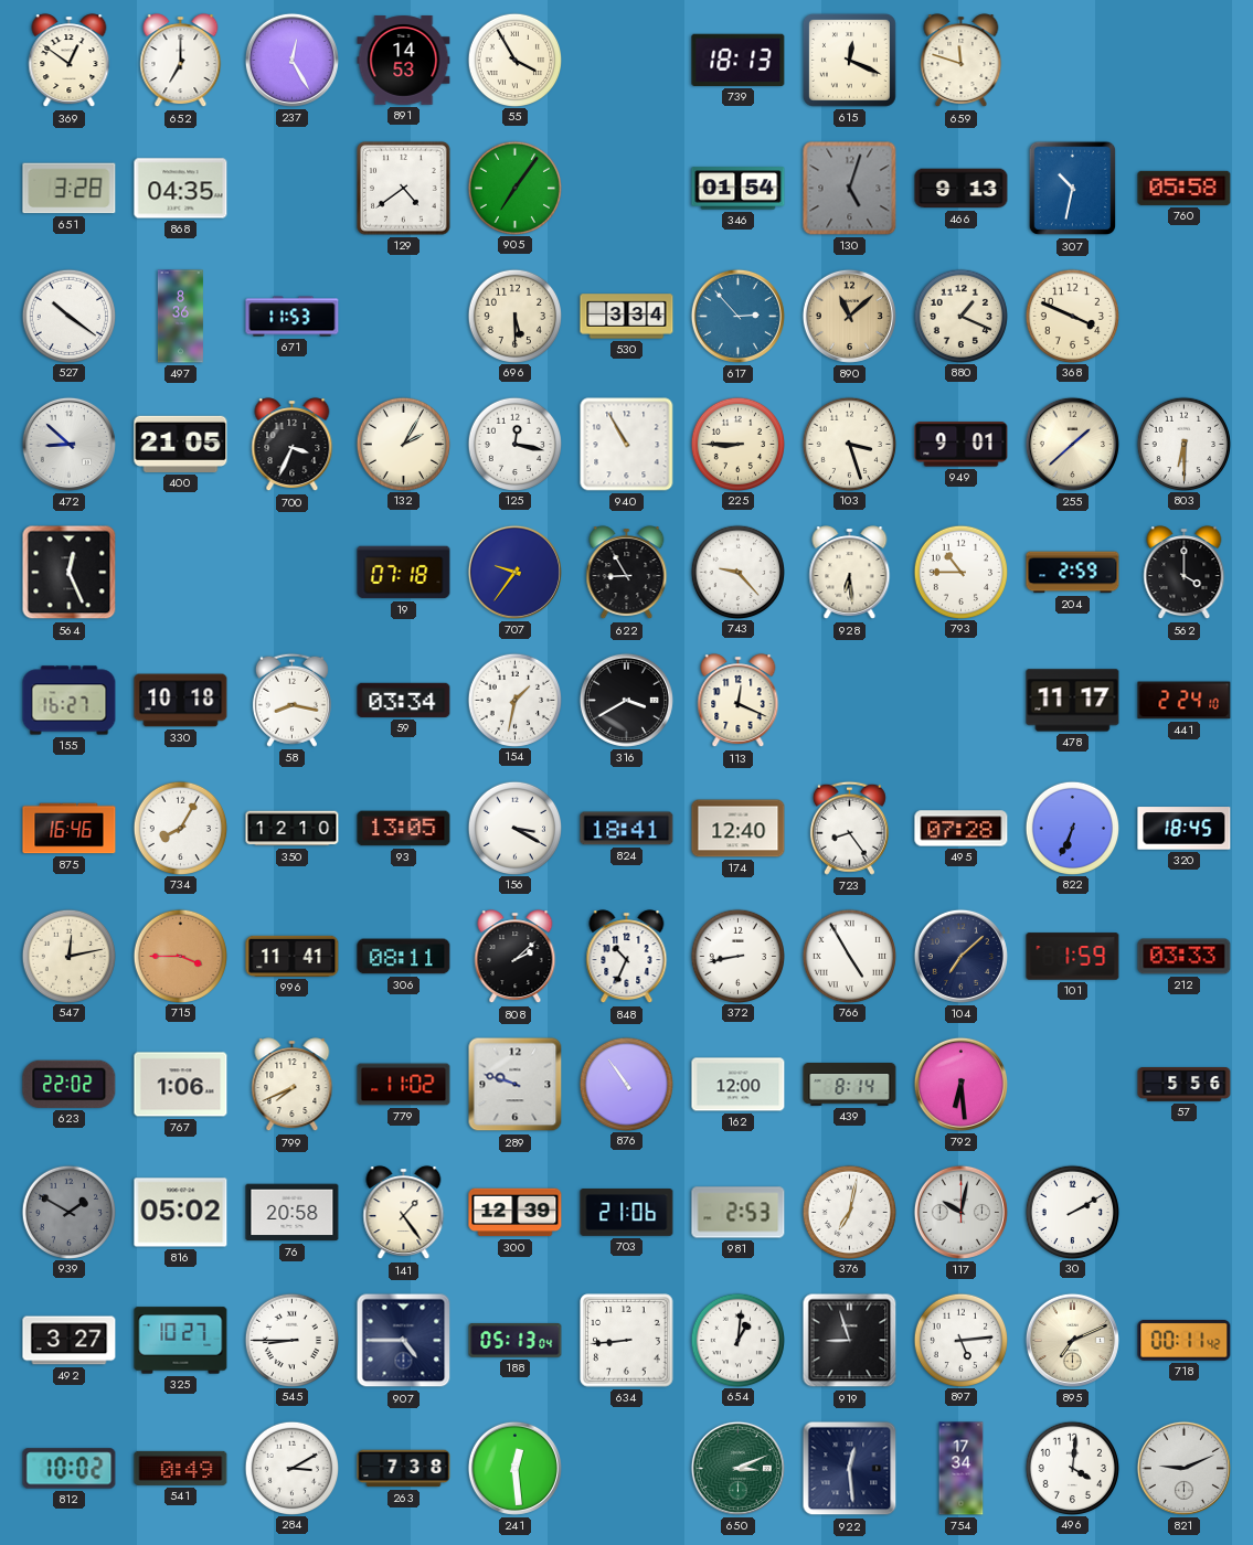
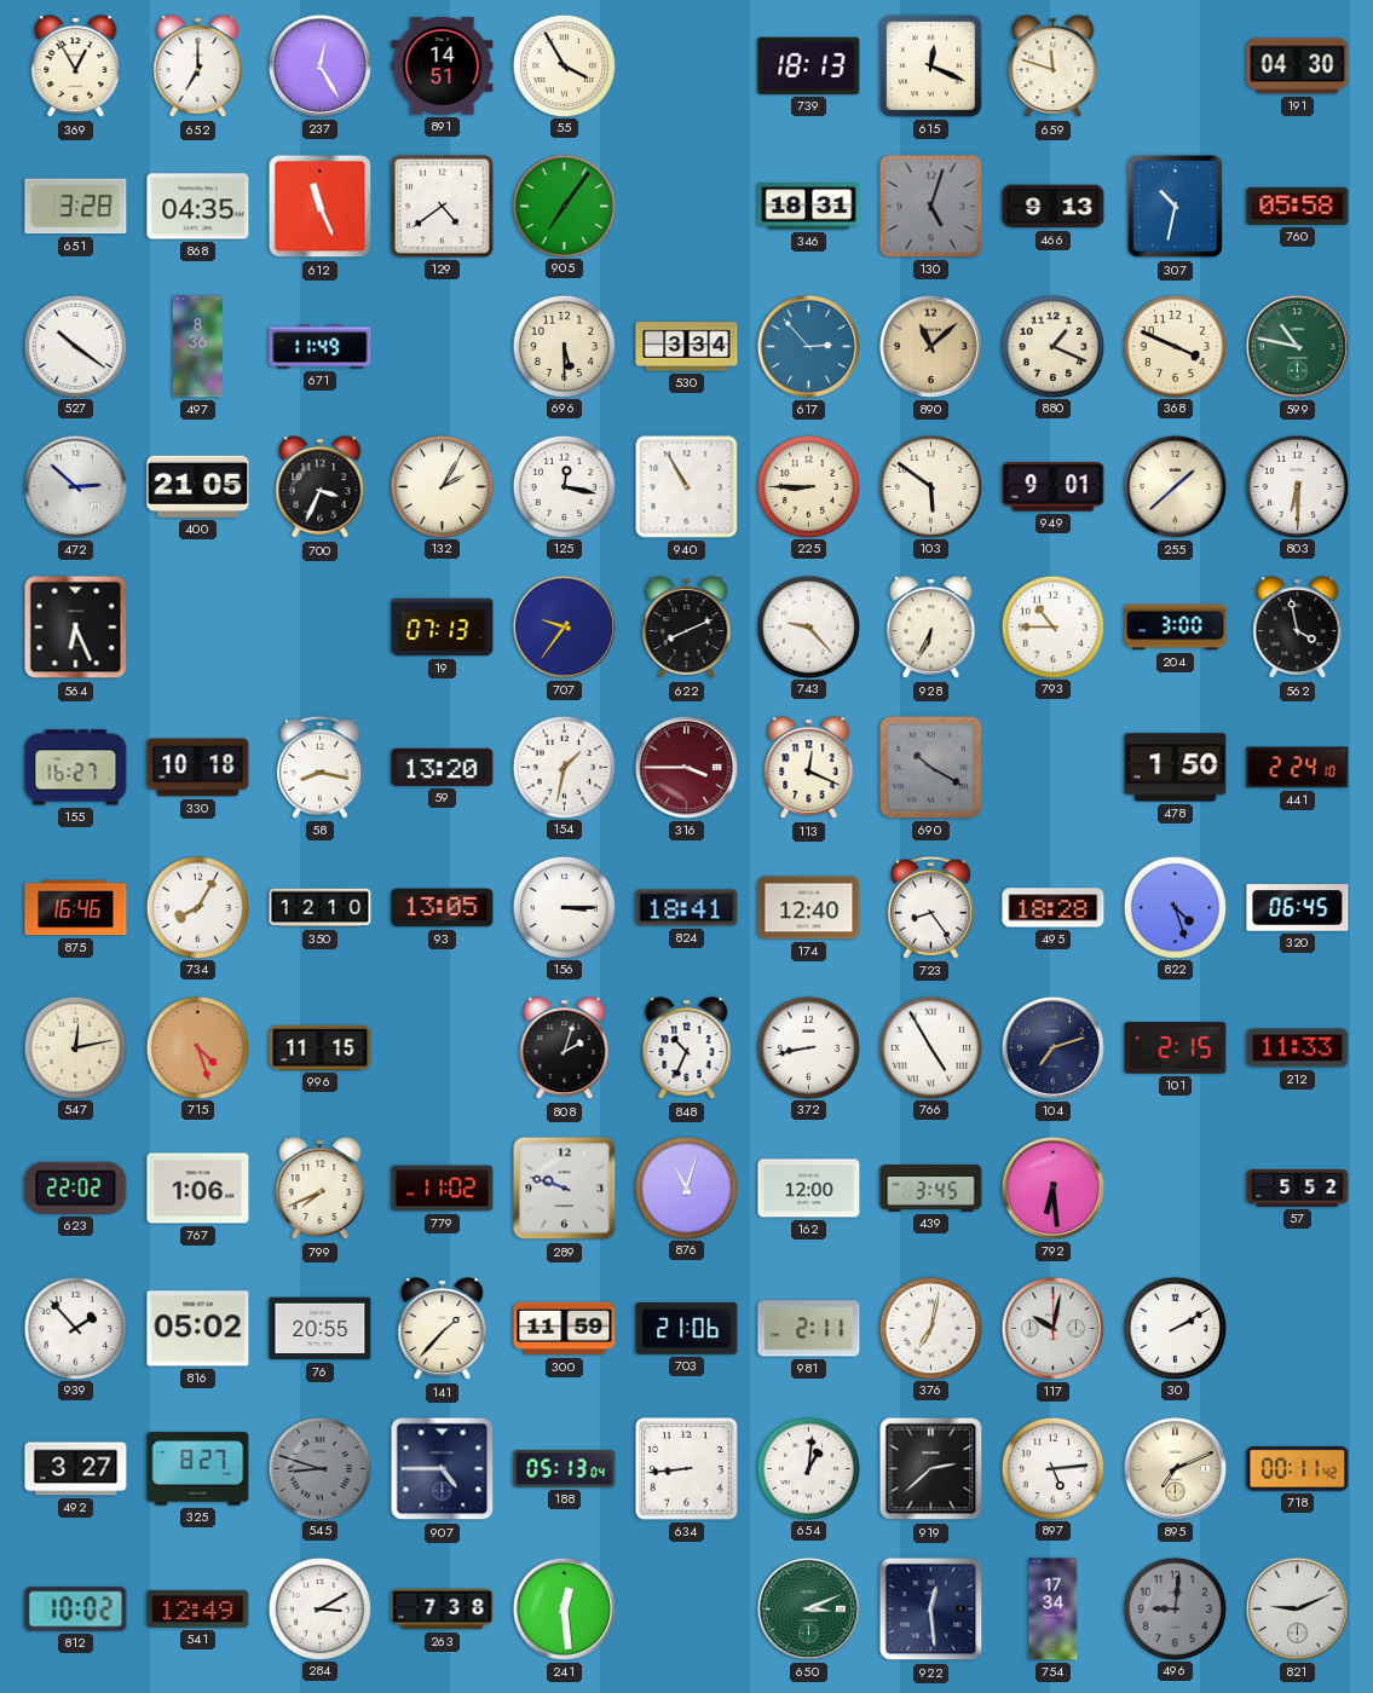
369: 12:51 -> 12:55
891: 14:53 -> 14:51
191: none -> 04:30
612: none -> 11:26
346: 01:54 -> 18:31
671: 11:53 -> 11:49
599: none -> 10:47
472: 8:52 -> 2:52
103: 3:27 -> 5:51
564: 12:26 -> 6:26
19: 07:18 -> 07:13
622: 8:55 -> 8:11
928: 6:29 -> 6:34
204: 2:59 -> 3:00
562: 4:00 -> 3:58
59: 03:34 -> 13:20
316: 3:40 -> 3:45
316 dial: black -> burgundy
690: none -> 10:20
478: 11:17 -> 1:50
156: 3:20 -> 3:15
495: 07:28 -> 18:28
822: 6:34 -> 4:27
320: 18:45 -> 06:45
715: 3:45 -> 4:27
996: 11:41 -> 11:15
306: 08:11 -> none
808: 2:08 -> 2:03
104: 7:08 -> 7:12
101: 1:59 -> 2:15
212: 03:33 -> 11:33
876: 10:54 -> 11:03
439: 8:14 -> 3:45
57: 5:56 -> 5:52
939: 1:50 -> 1:53
939 dial: grey -> white
76: 20:58 -> 20:55
141: 1:24 -> 1:37
300: 12:39 -> 11:59
981: 2:53 -> 2:11
325: 10:27 -> 8:27
545: 8:45 -> 8:48
545 dial: white -> grey
919: 8:57 -> 2:38
541: 0:49 -> 12:49
496: 4:01 -> 9:01
496 dial: white -> grey
